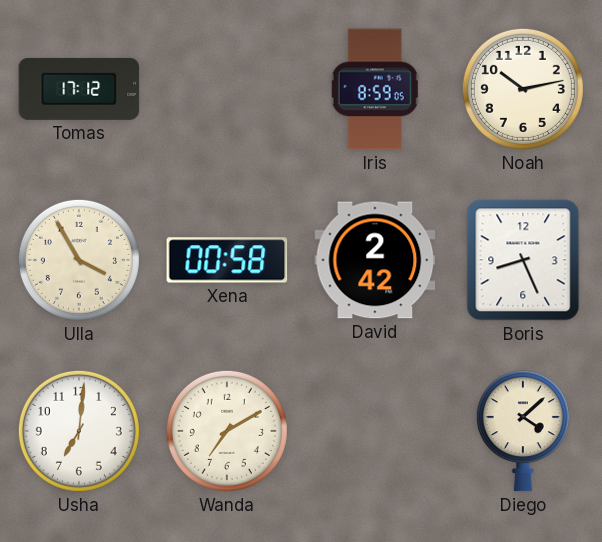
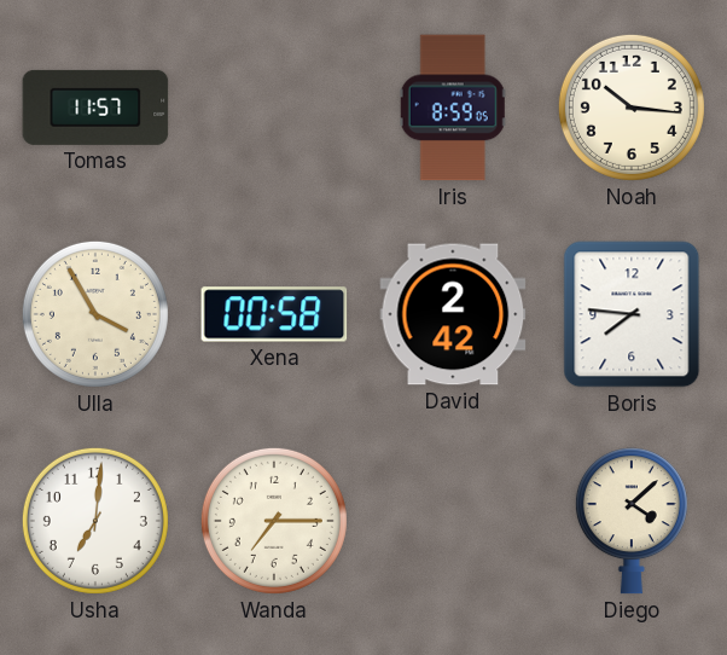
Tomas: 17:12 -> 11:57
Noah: 10:13 -> 10:16
Boris: 8:26 -> 7:46
Wanda: 7:10 -> 7:15
